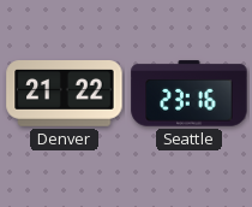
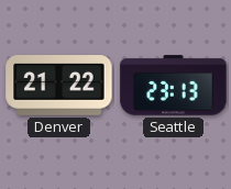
Seattle: 23:16 -> 23:13
